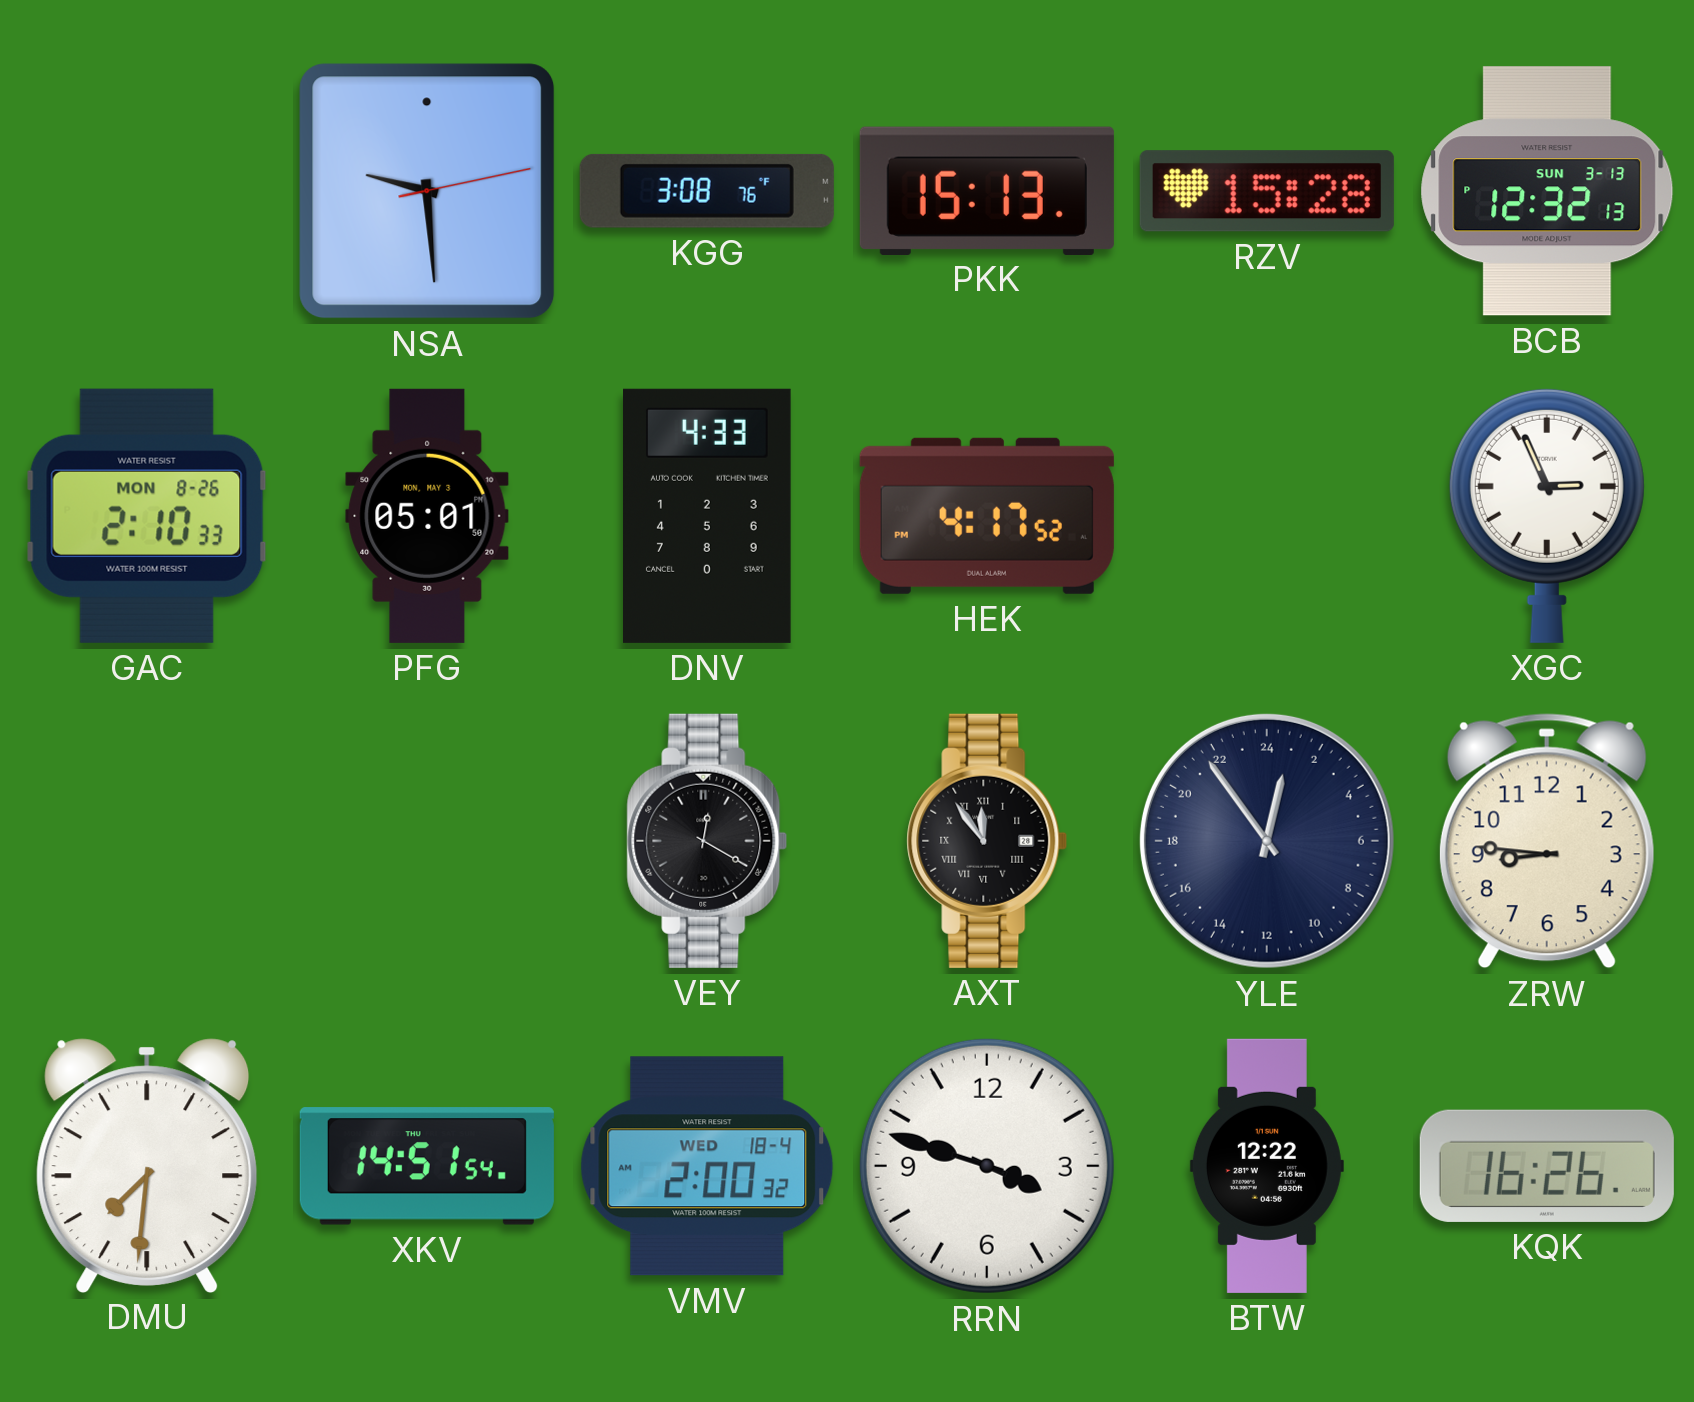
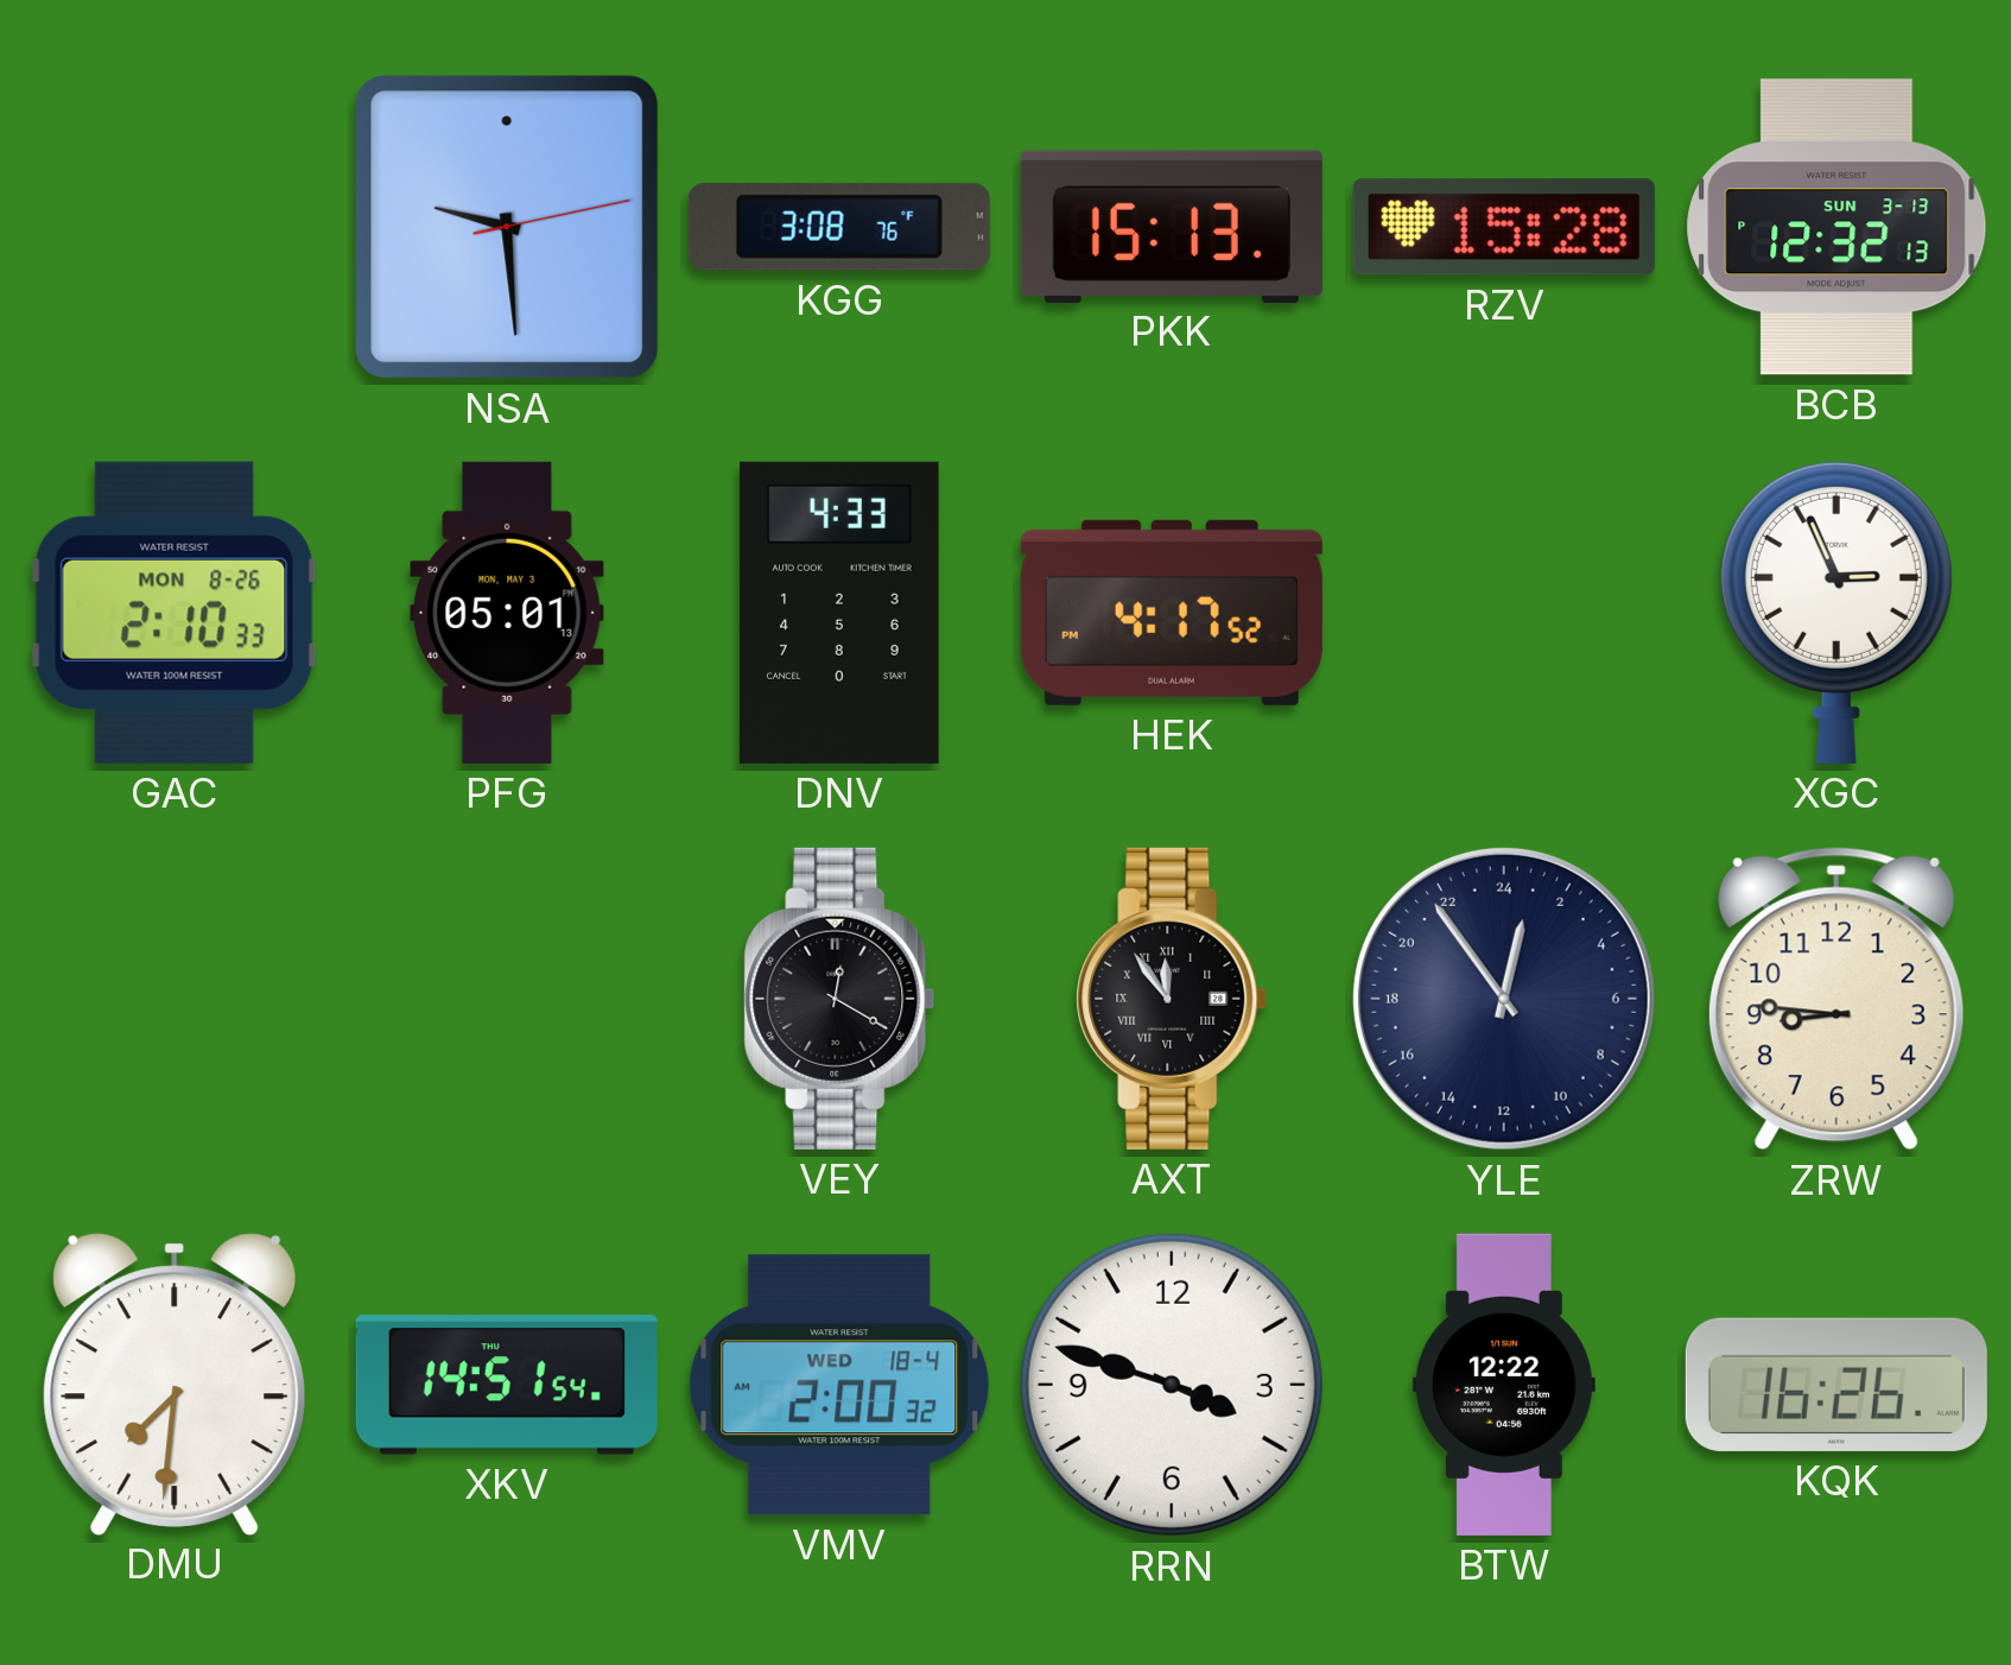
PFG: 05:01:50 -> 05:01:13
